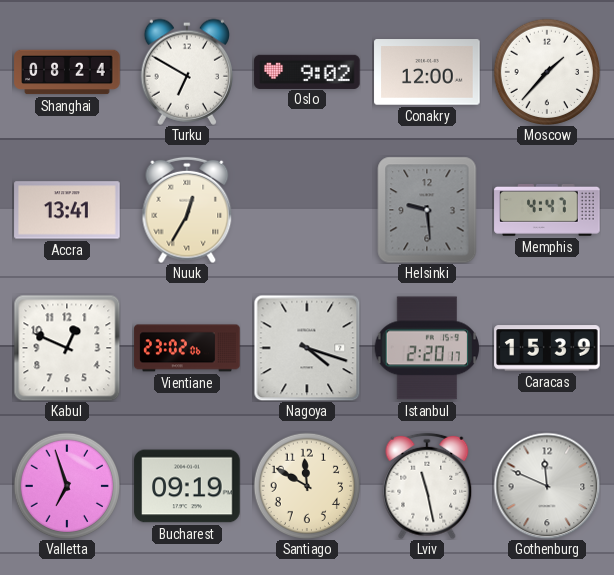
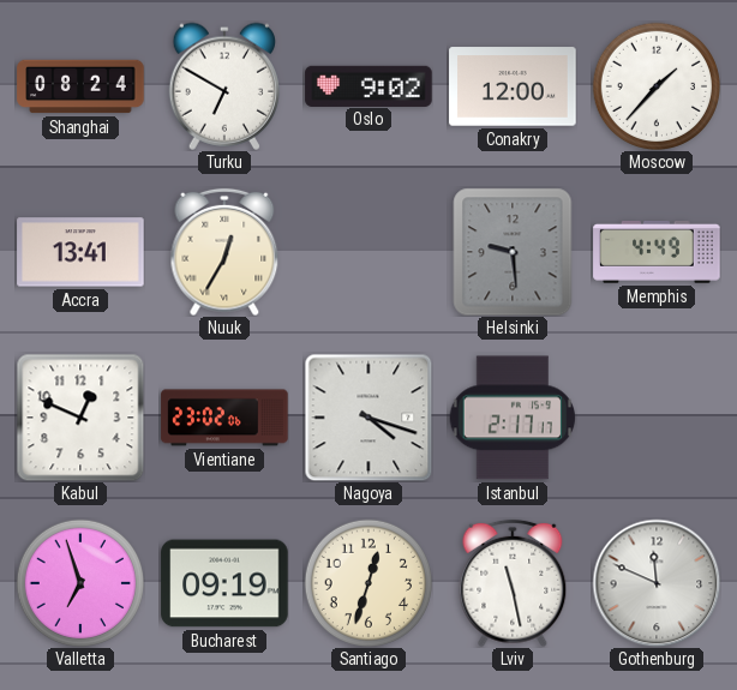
Memphis: 4:47 -> 4:49
Istanbul: 2:20 -> 2:17
Caracas: 15:39 -> none
Santiago: 11:50 -> 12:33
